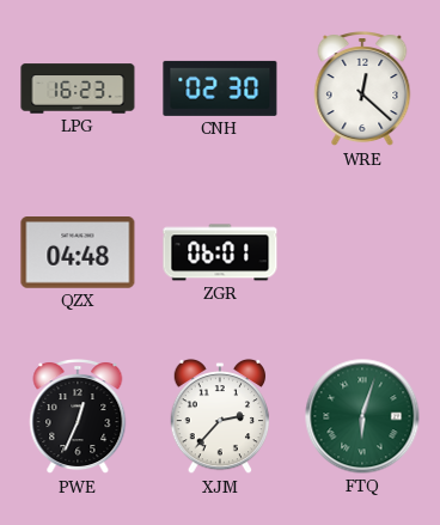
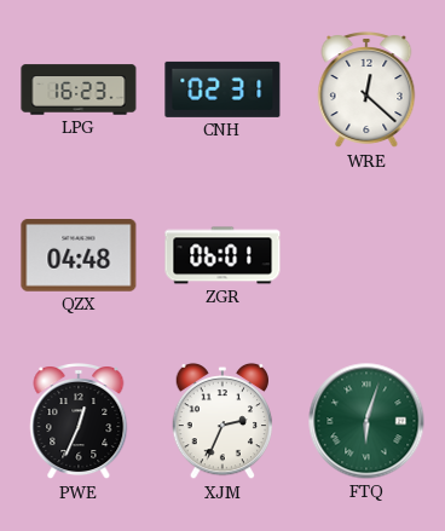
CNH: 02:30 -> 02:31
XJM: 2:37 -> 2:34
